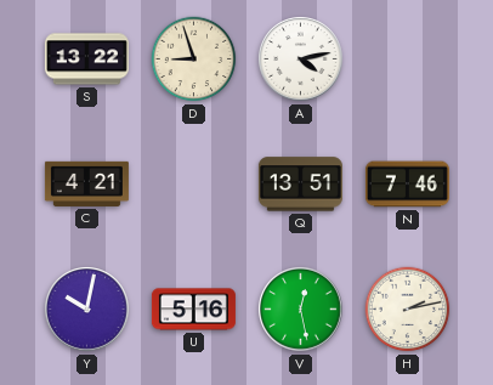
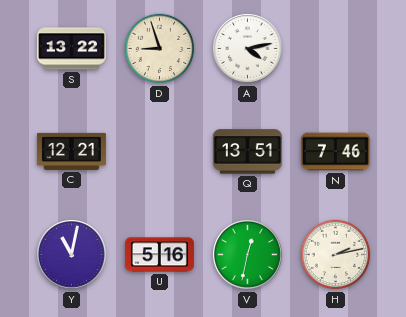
C: 4:21 -> 12:21
Y: 10:02 -> 11:02
V: 12:28 -> 12:32
